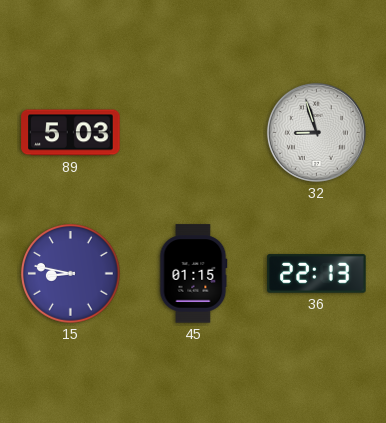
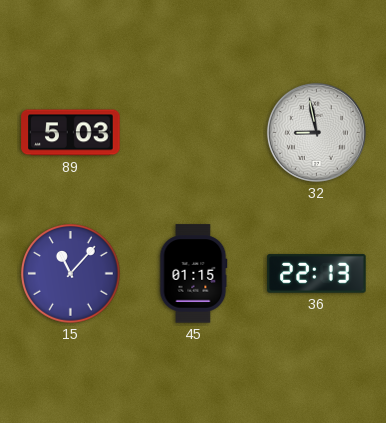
32: 8:57 -> 8:58
15: 8:47 -> 11:07
